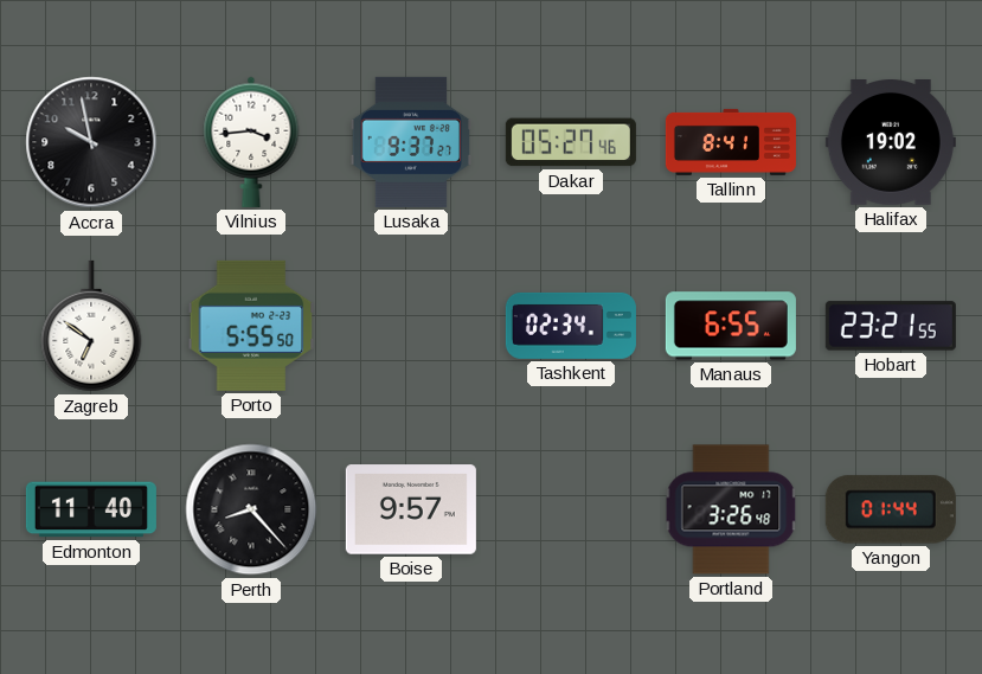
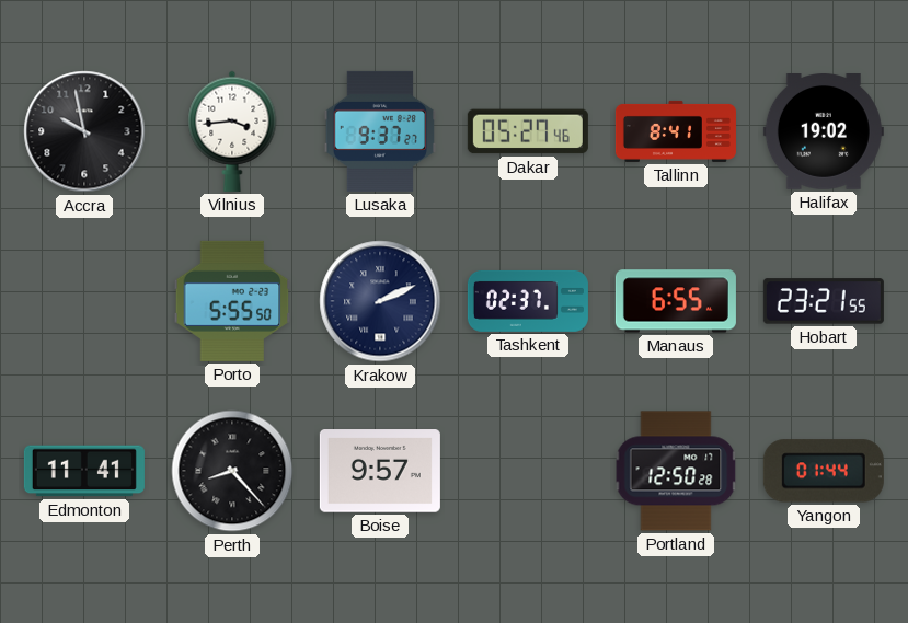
Zagreb: 6:51 -> none
Krakow: none -> 2:11
Tashkent: 02:34 -> 02:37
Edmonton: 11:40 -> 11:41
Portland: 3:26 -> 12:50
